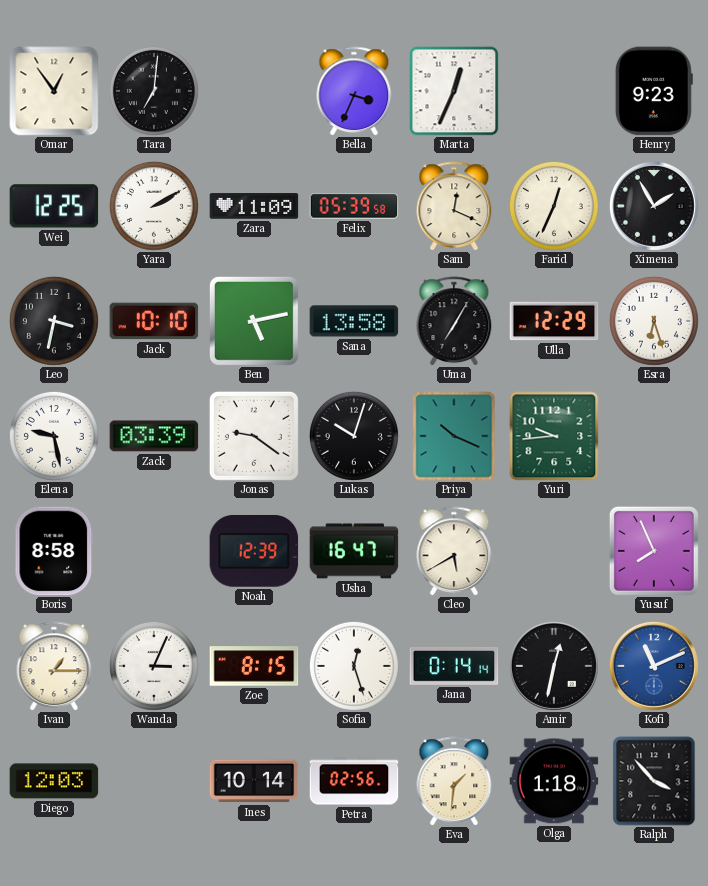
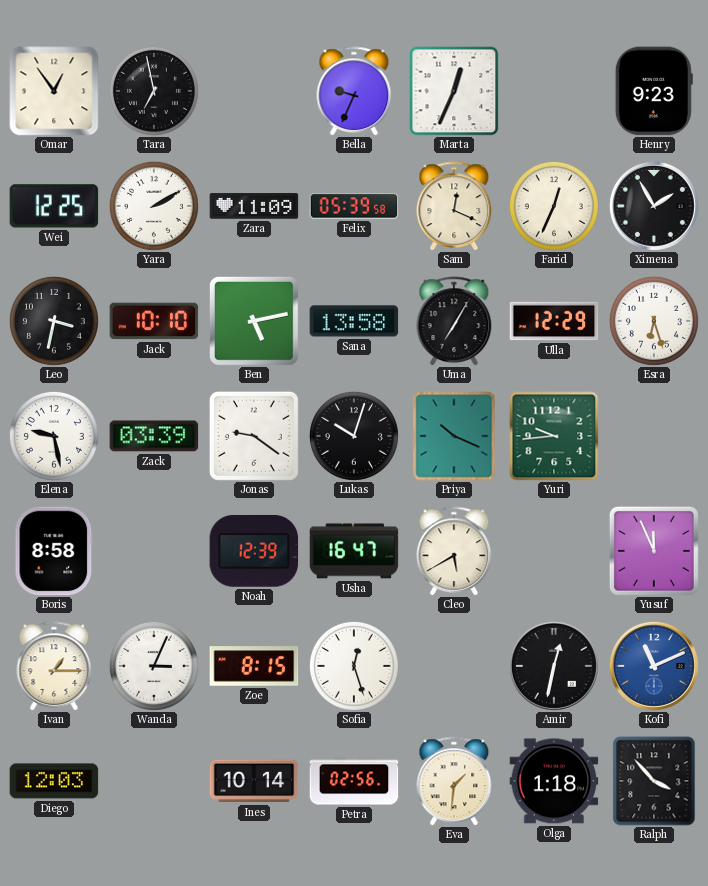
Tara: 7:01 -> 6:58
Bella: 3:34 -> 9:34
Yusuf: 7:56 -> 11:56
Jana: 0:14 -> none
